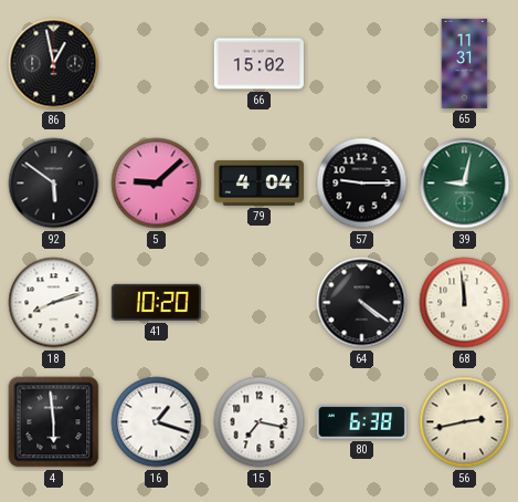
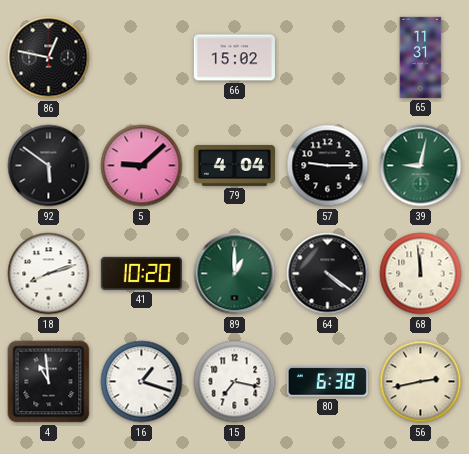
86: 12:58 -> 12:47
89: none -> 1:00
4: 5:59 -> 10:59
